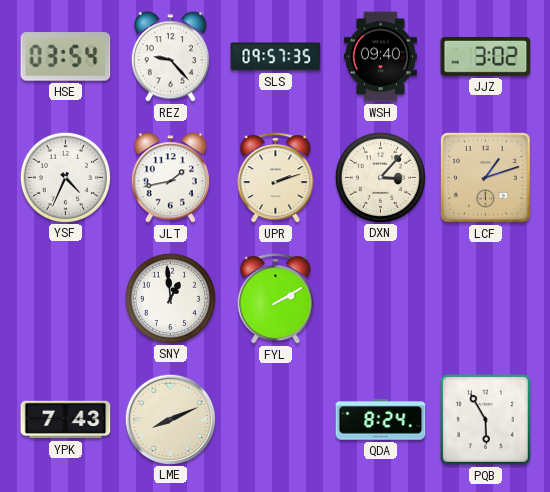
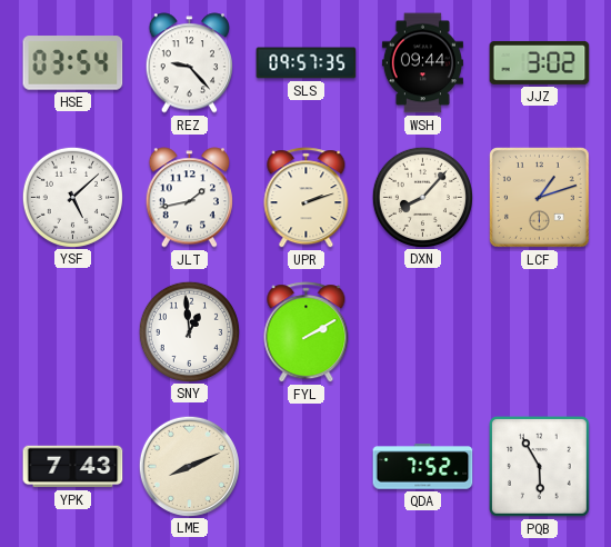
WSH: 09:40 -> 09:44
YSF: 4:34 -> 5:08
DXN: 3:07 -> 8:07
QDA: 8:24 -> 7:52
